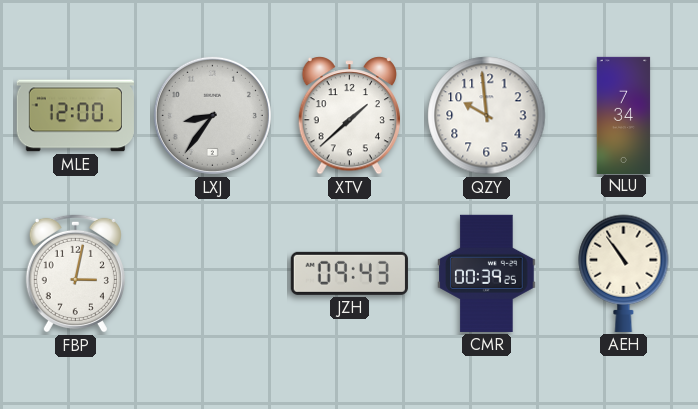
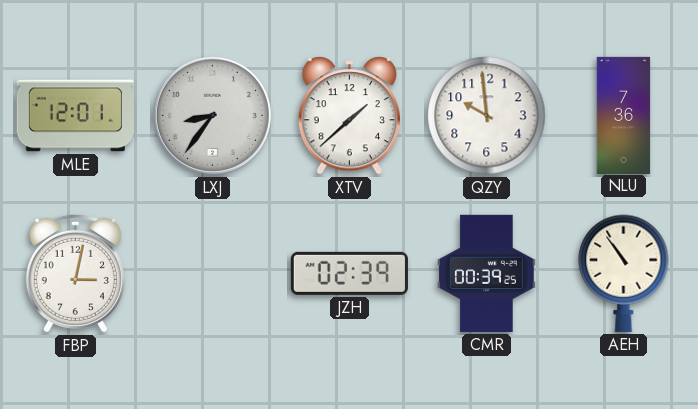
MLE: 12:00 -> 12:01
NLU: 7:34 -> 7:36
JZH: 09:43 -> 02:39
